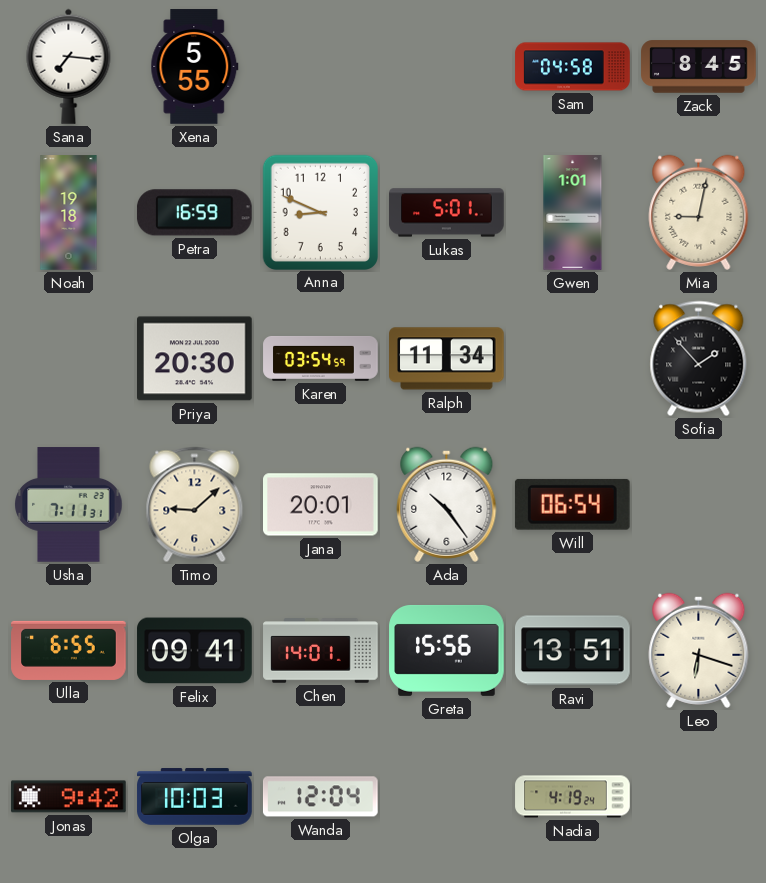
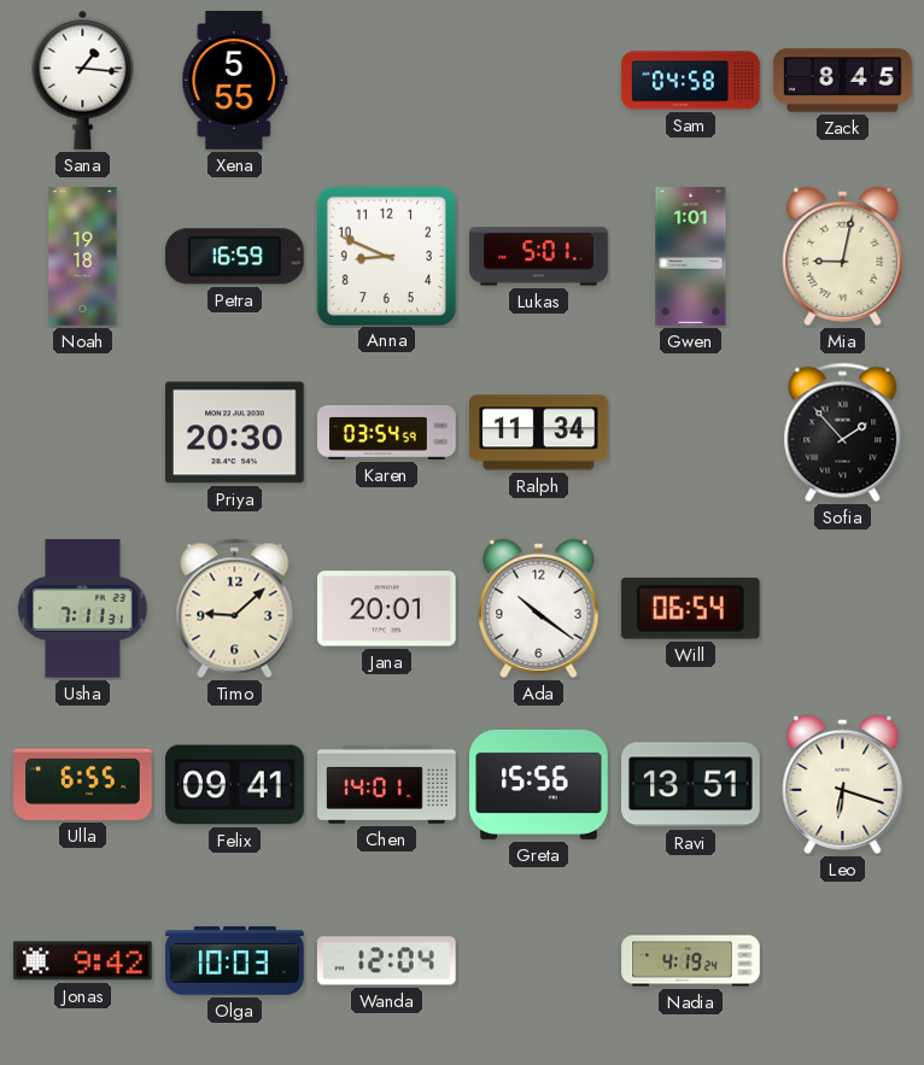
Sana: 7:16 -> 1:16
Ada: 10:24 -> 10:21
